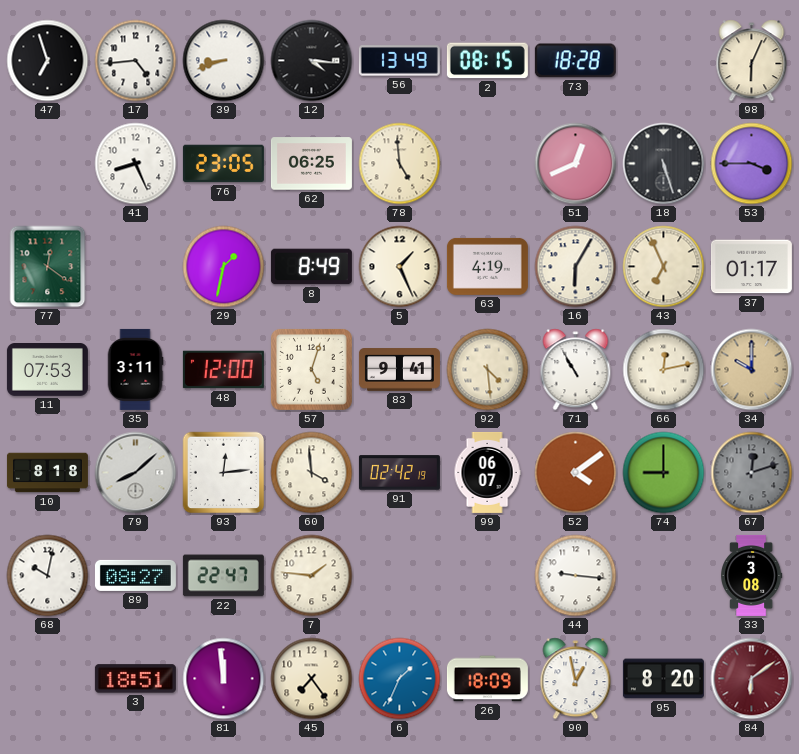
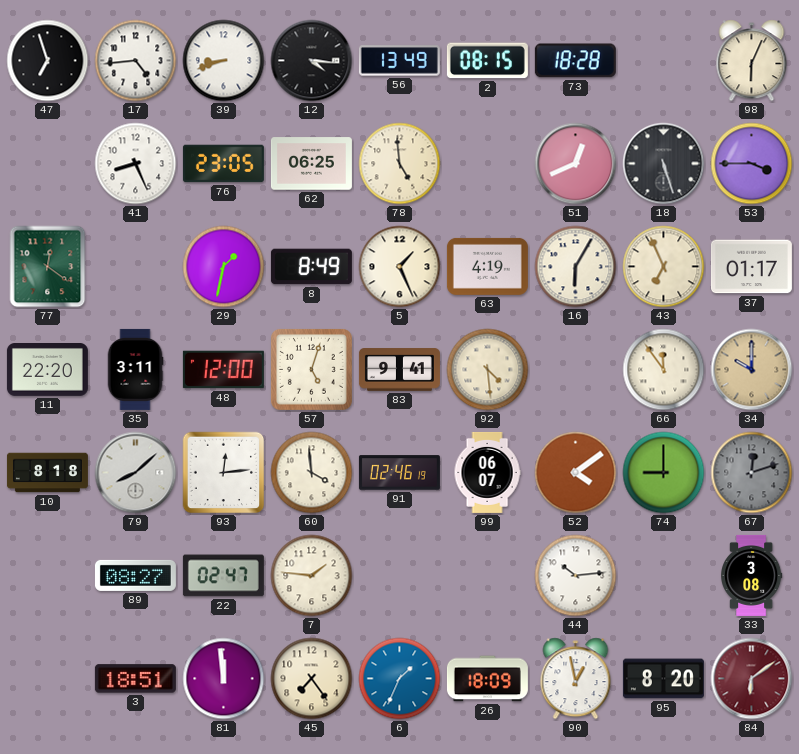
11: 07:53 -> 22:20
71: 10:55 -> none
66: 12:13 -> 11:54
91: 02:42 -> 02:46
68: 10:02 -> none
22: 22:47 -> 02:47
44: 9:16 -> 10:14
